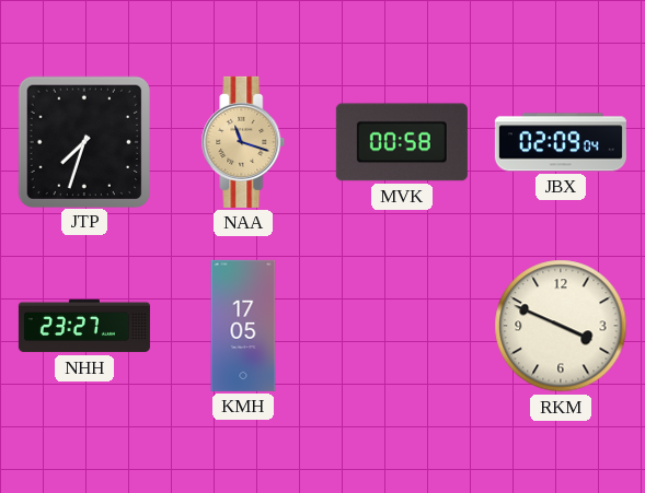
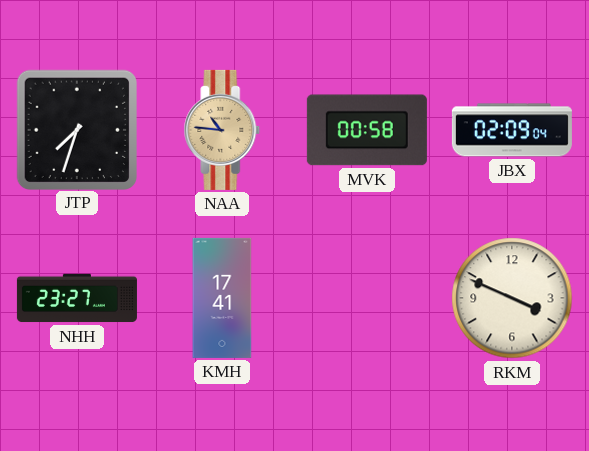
NAA: 11:18 -> 10:46
KMH: 17:05 -> 17:41
